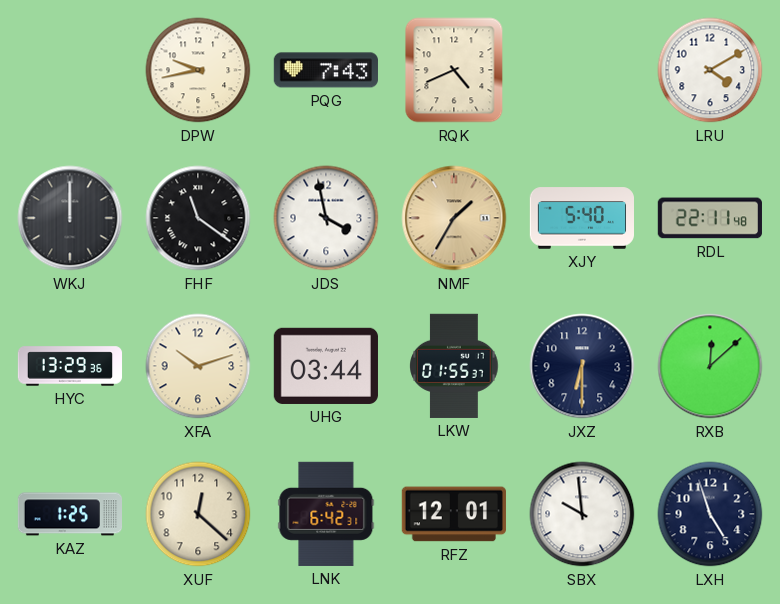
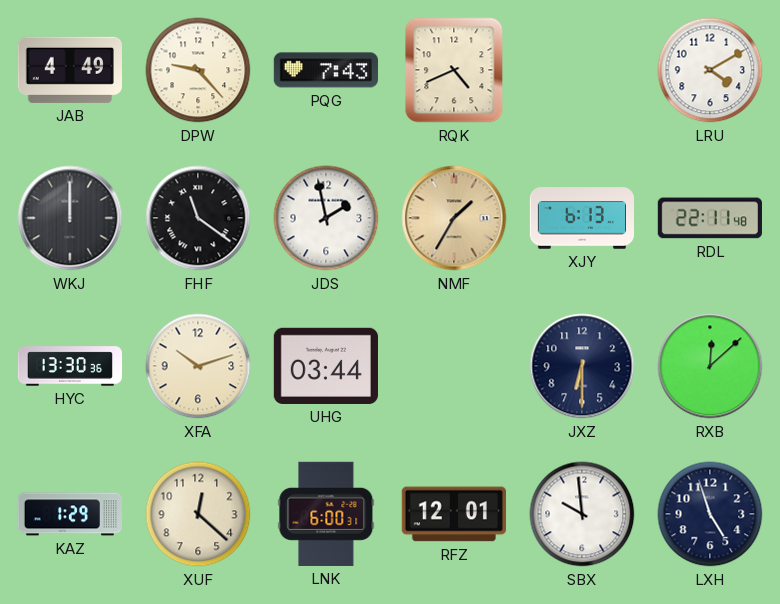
JAB: none -> 4:49
DPW: 9:43 -> 9:23
JDS: 3:58 -> 1:58
XJY: 5:40 -> 6:13
HYC: 13:29 -> 13:30
LKW: 01:55 -> none
KAZ: 1:25 -> 1:29
LNK: 6:42 -> 6:00
